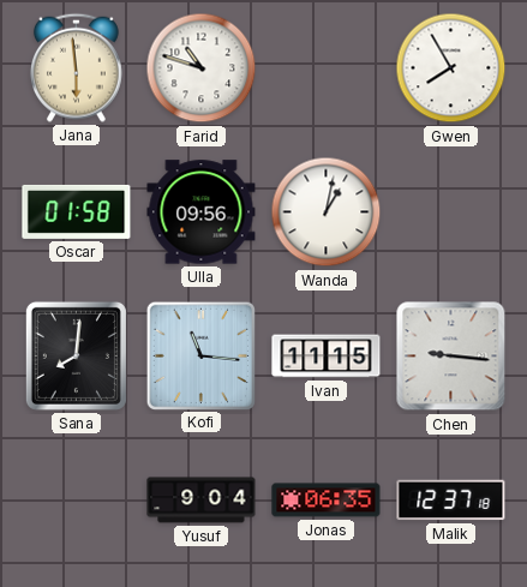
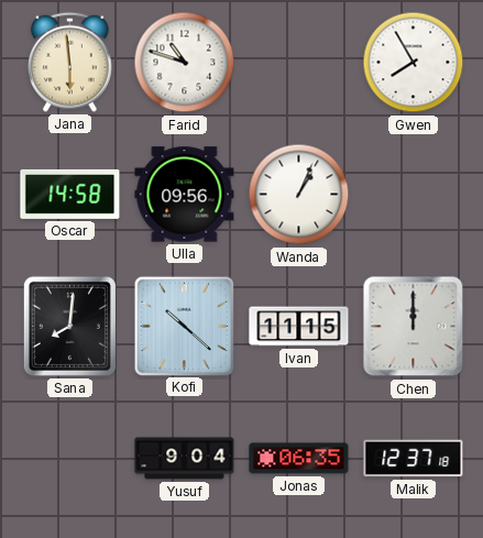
Oscar: 01:58 -> 14:58
Wanda: 1:02 -> 1:04
Kofi: 11:16 -> 10:22
Chen: 9:16 -> 12:00
